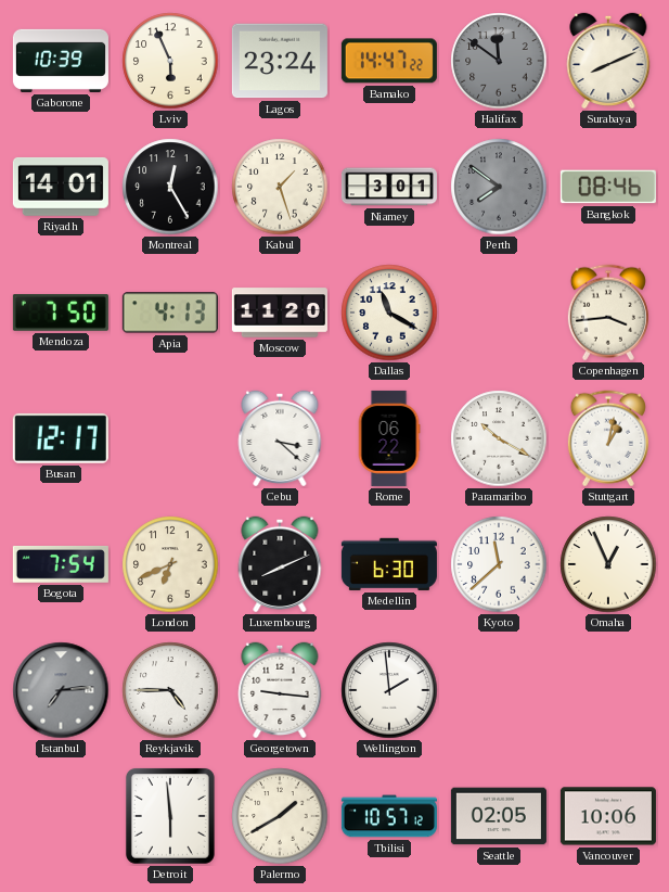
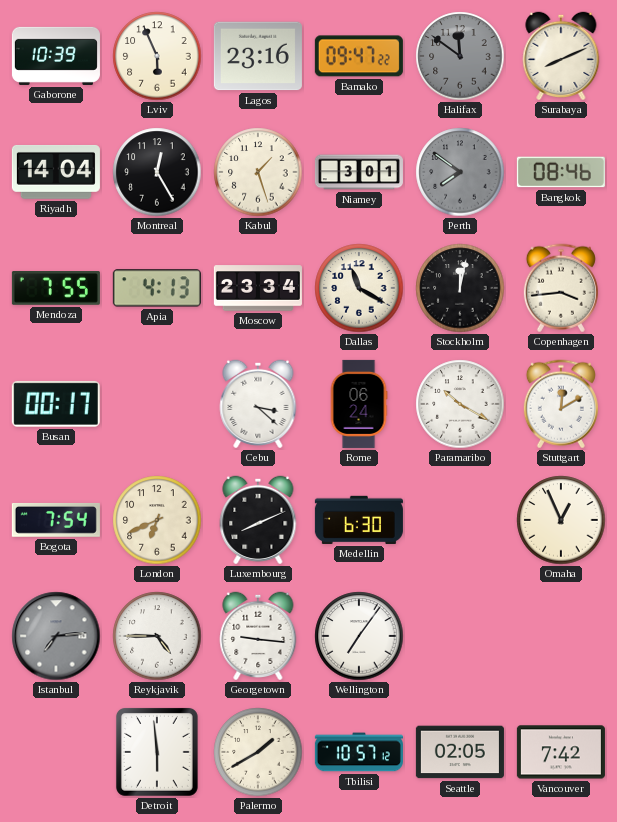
Lagos: 23:24 -> 23:16
Bamako: 14:47 -> 09:47
Riyadh: 14:01 -> 14:04
Mendoza: 7:50 -> 7:55
Moscow: 11:20 -> 23:34
Stockholm: none -> 12:02
Busan: 12:17 -> 00:17
Rome: 06:22 -> 06:24
Stuttgart: 1:02 -> 12:10
Kyoto: 11:38 -> none
Wellington: 1:59 -> 7:06
Vancouver: 10:06 -> 7:42
